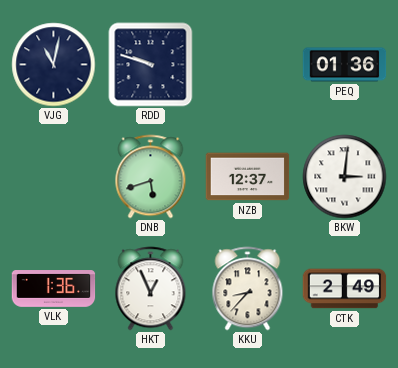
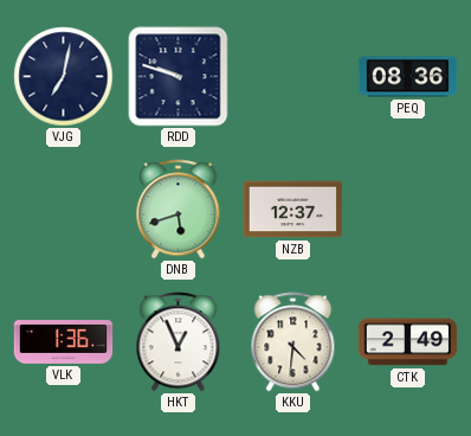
VJG: 11:02 -> 7:02
PEQ: 01:36 -> 08:36
BKW: 3:01 -> none
KKU: 8:37 -> 4:31
